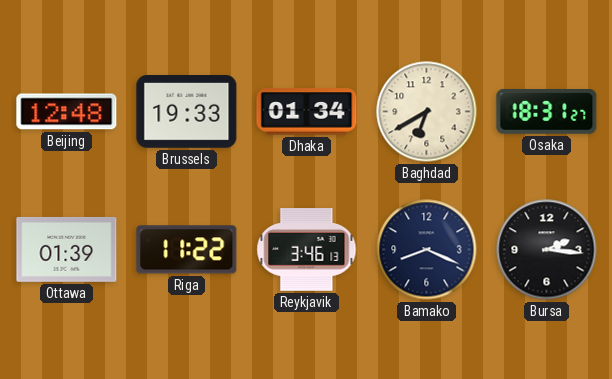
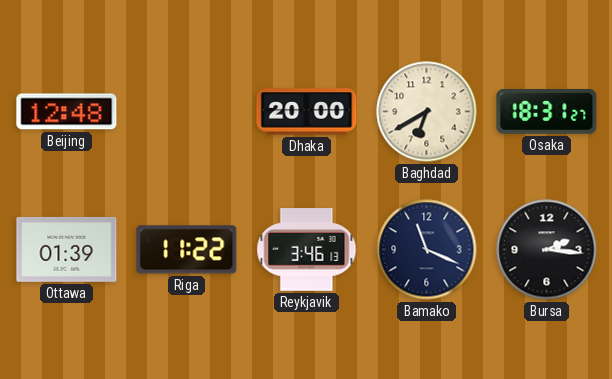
Brussels: 19:33 -> none
Dhaka: 01:34 -> 20:00
Bamako: 8:19 -> 11:19
